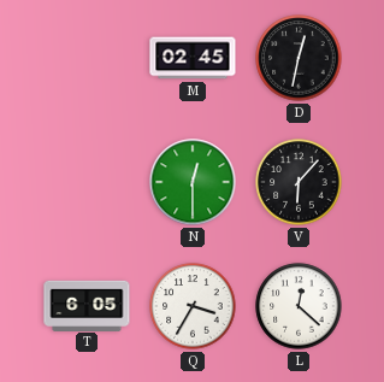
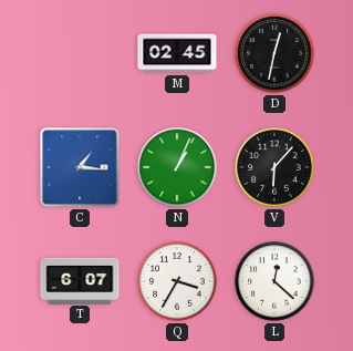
C: none -> 1:16
N: 12:30 -> 1:04
T: 6:05 -> 6:07
